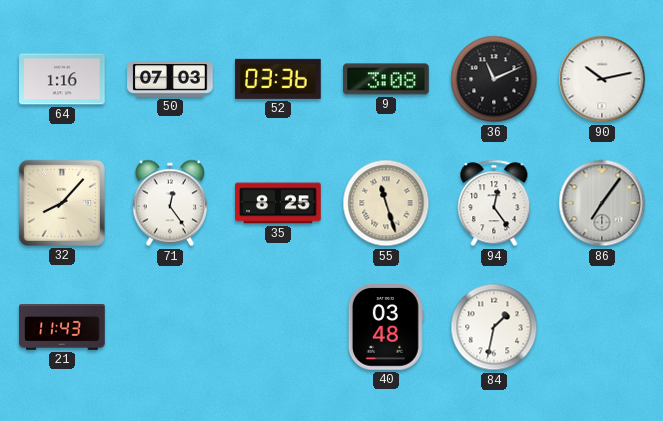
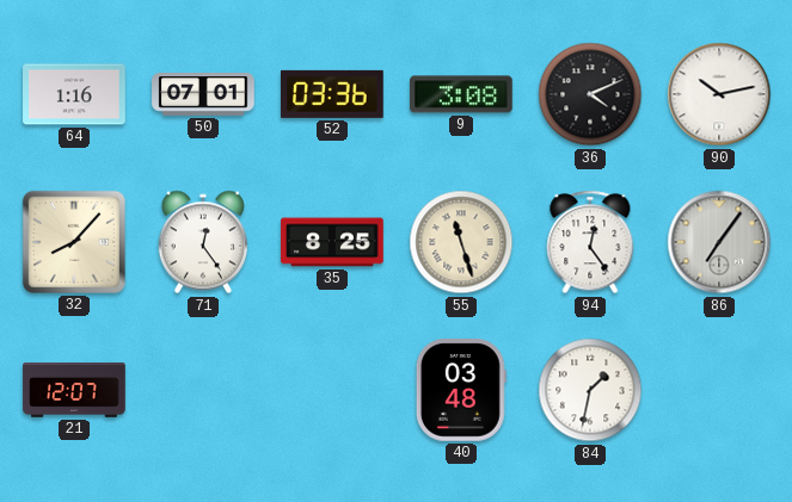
50: 07:03 -> 07:01
36: 11:11 -> 4:11
21: 11:43 -> 12:07
